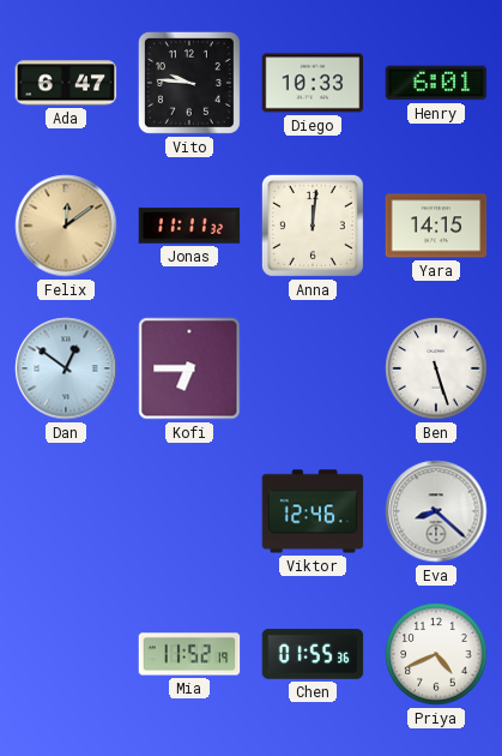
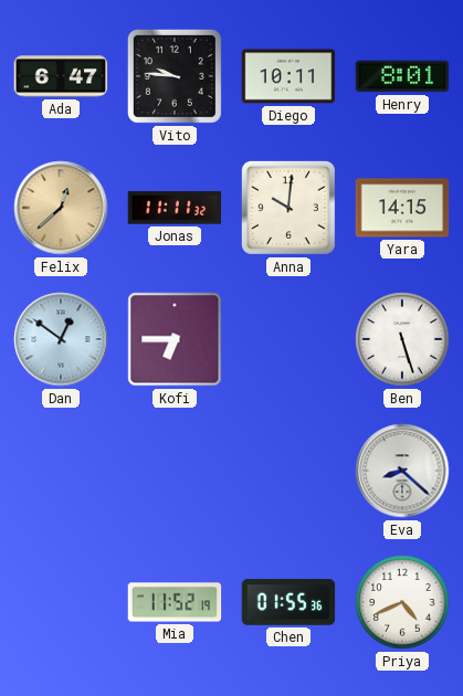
Diego: 10:33 -> 10:11
Henry: 6:01 -> 8:01
Felix: 12:09 -> 12:38
Anna: 12:01 -> 10:01
Viktor: 12:46 -> none
